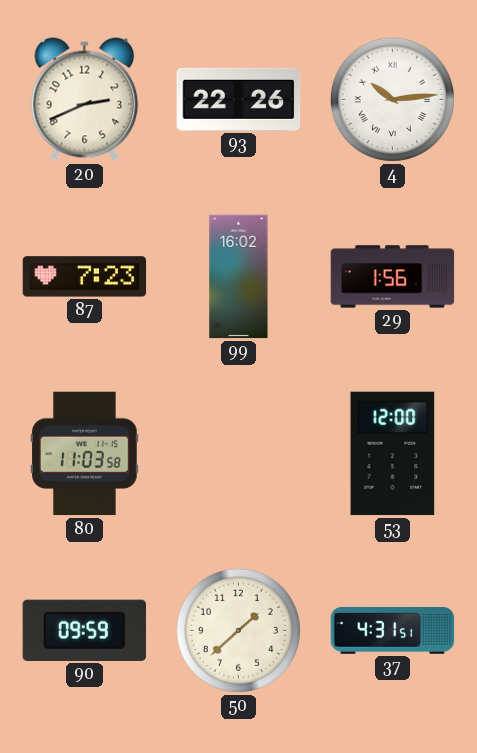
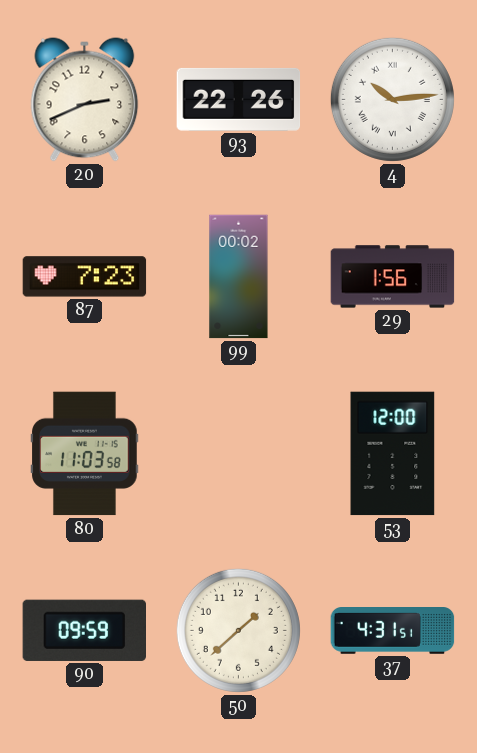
99: 16:02 -> 00:02
